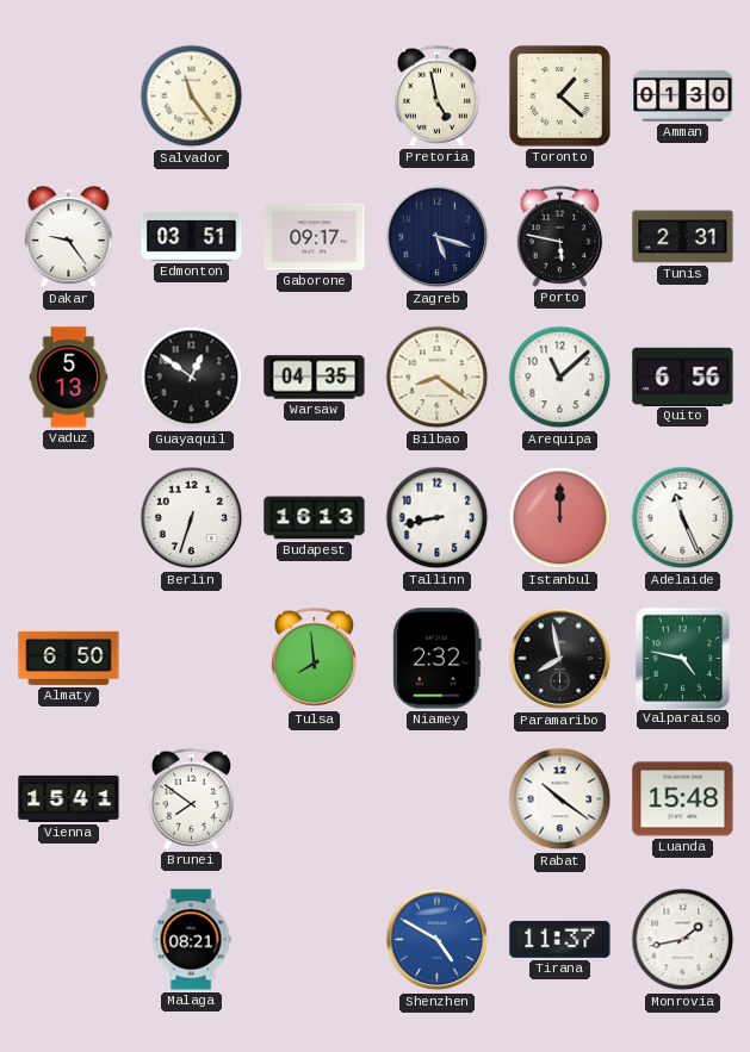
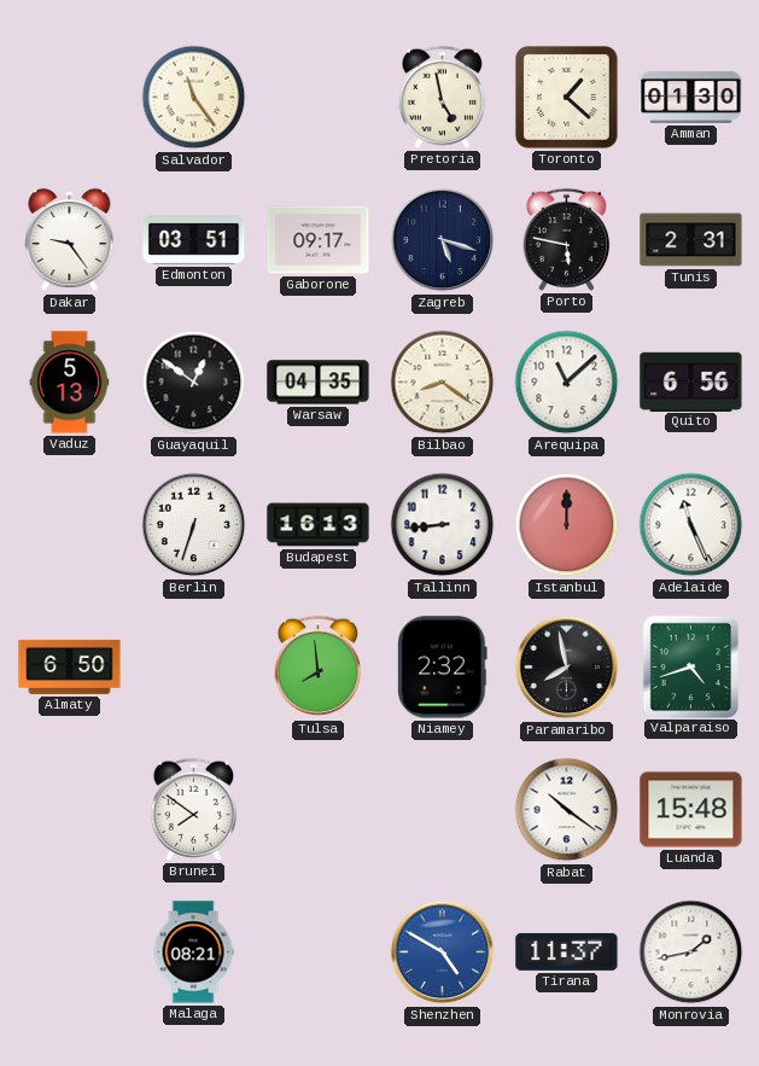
Tallinn: 8:43 -> 8:44
Valparaiso: 4:47 -> 4:42
Vienna: 15:41 -> none
